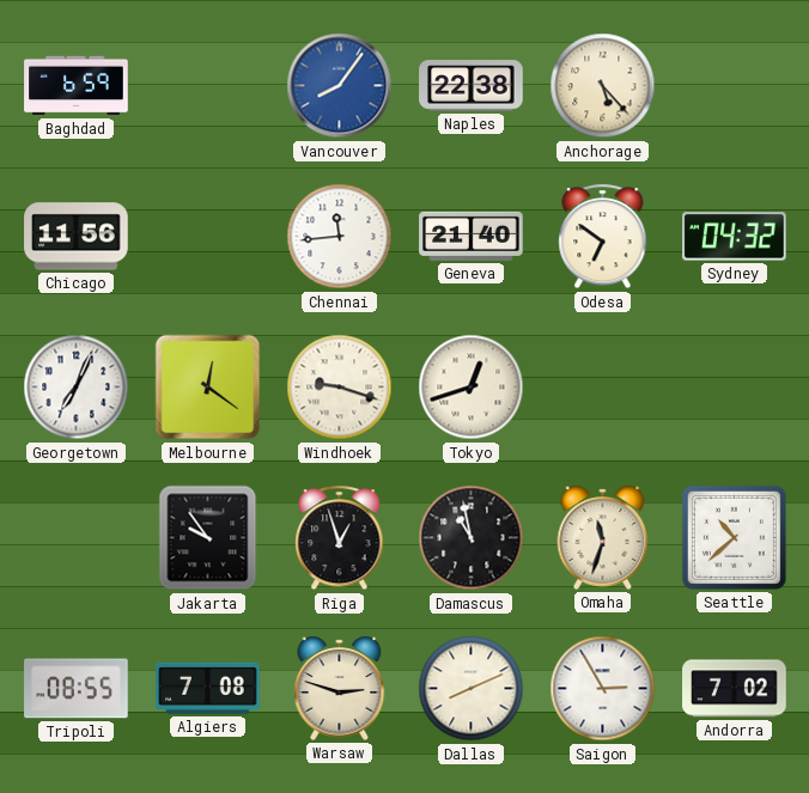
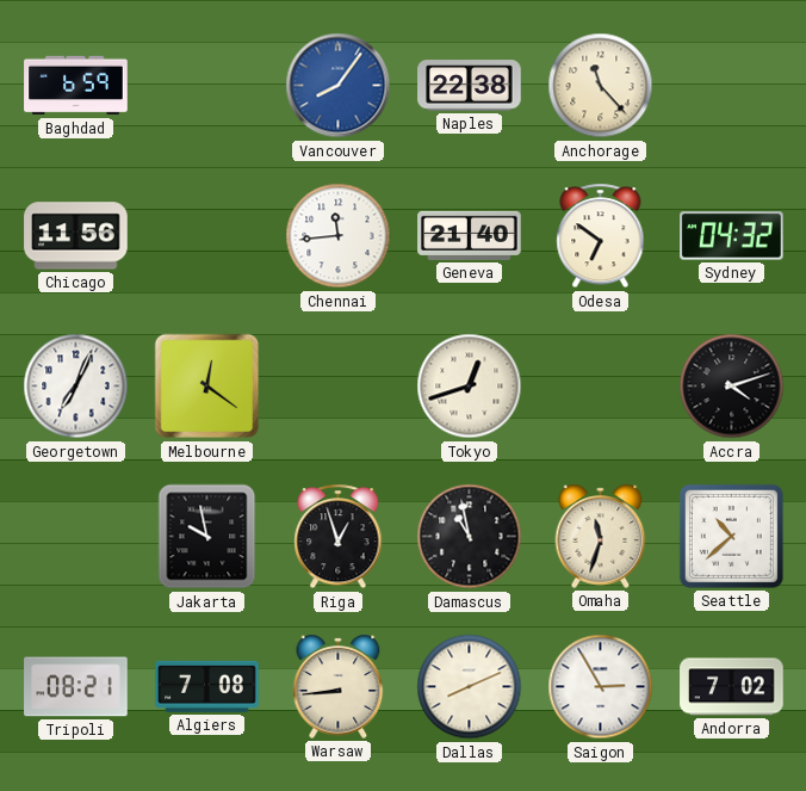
Anchorage: 5:23 -> 11:23
Windhoek: 9:18 -> none
Accra: none -> 4:12
Jakarta: 9:54 -> 9:58
Tripoli: 08:55 -> 08:21
Warsaw: 2:48 -> 8:44
